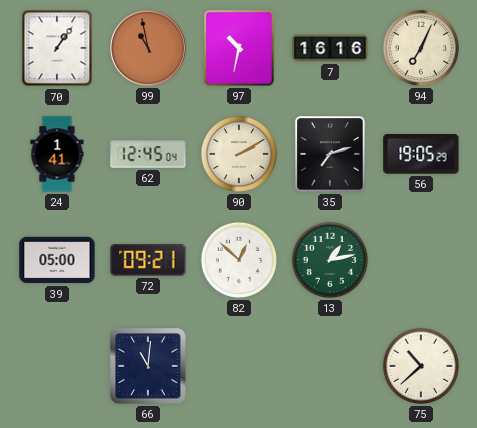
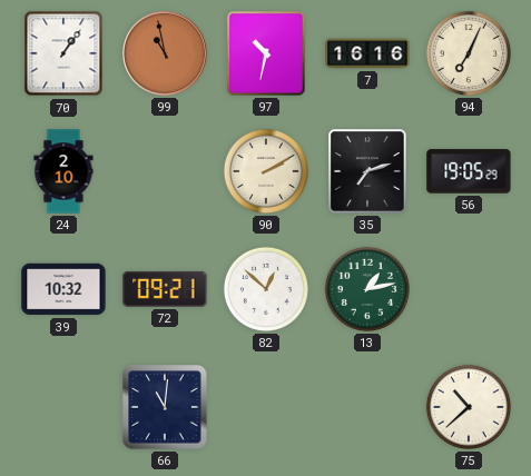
24: 1:41 -> 2:10
62: 12:45 -> none
39: 05:00 -> 10:32
